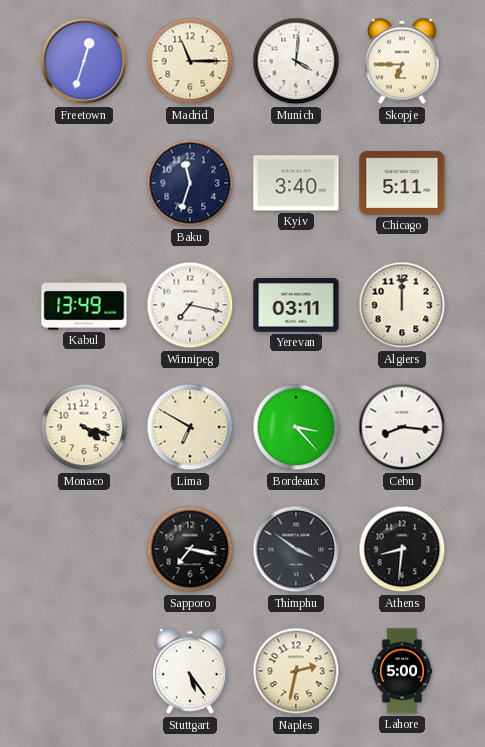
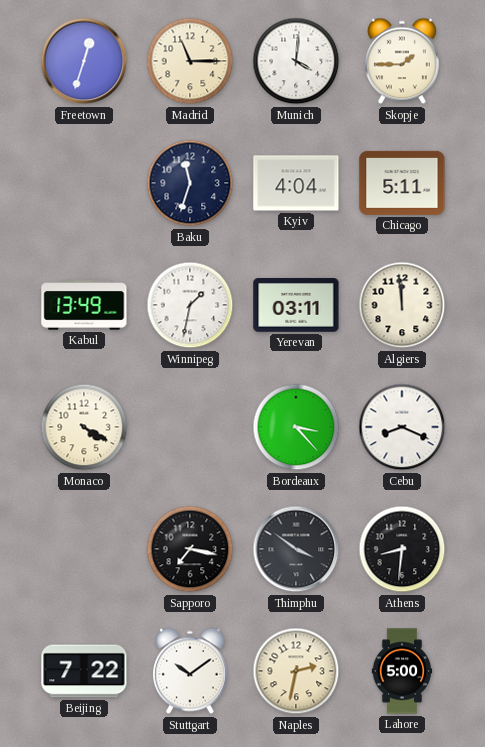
Skopje: 6:45 -> 1:45
Kyiv: 3:40 -> 4:04
Winnipeg: 7:17 -> 1:32
Algiers: 12:00 -> 11:59
Monaco: 4:18 -> 4:20
Lima: 6:50 -> none
Cebu: 8:16 -> 8:19
Beijing: none -> 7:22
Stuttgart: 5:24 -> 10:09
